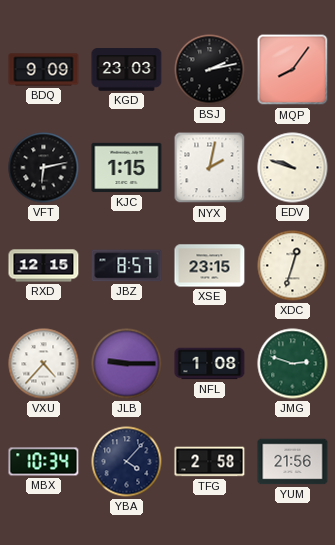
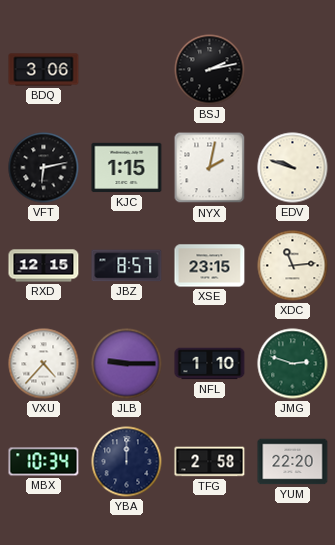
BDQ: 9:09 -> 3:06
KGD: 23:03 -> none
MQP: 8:06 -> none
XDC: 12:33 -> 11:14
NFL: 1:08 -> 1:10
YBA: 4:07 -> 12:00
YUM: 21:56 -> 22:20
